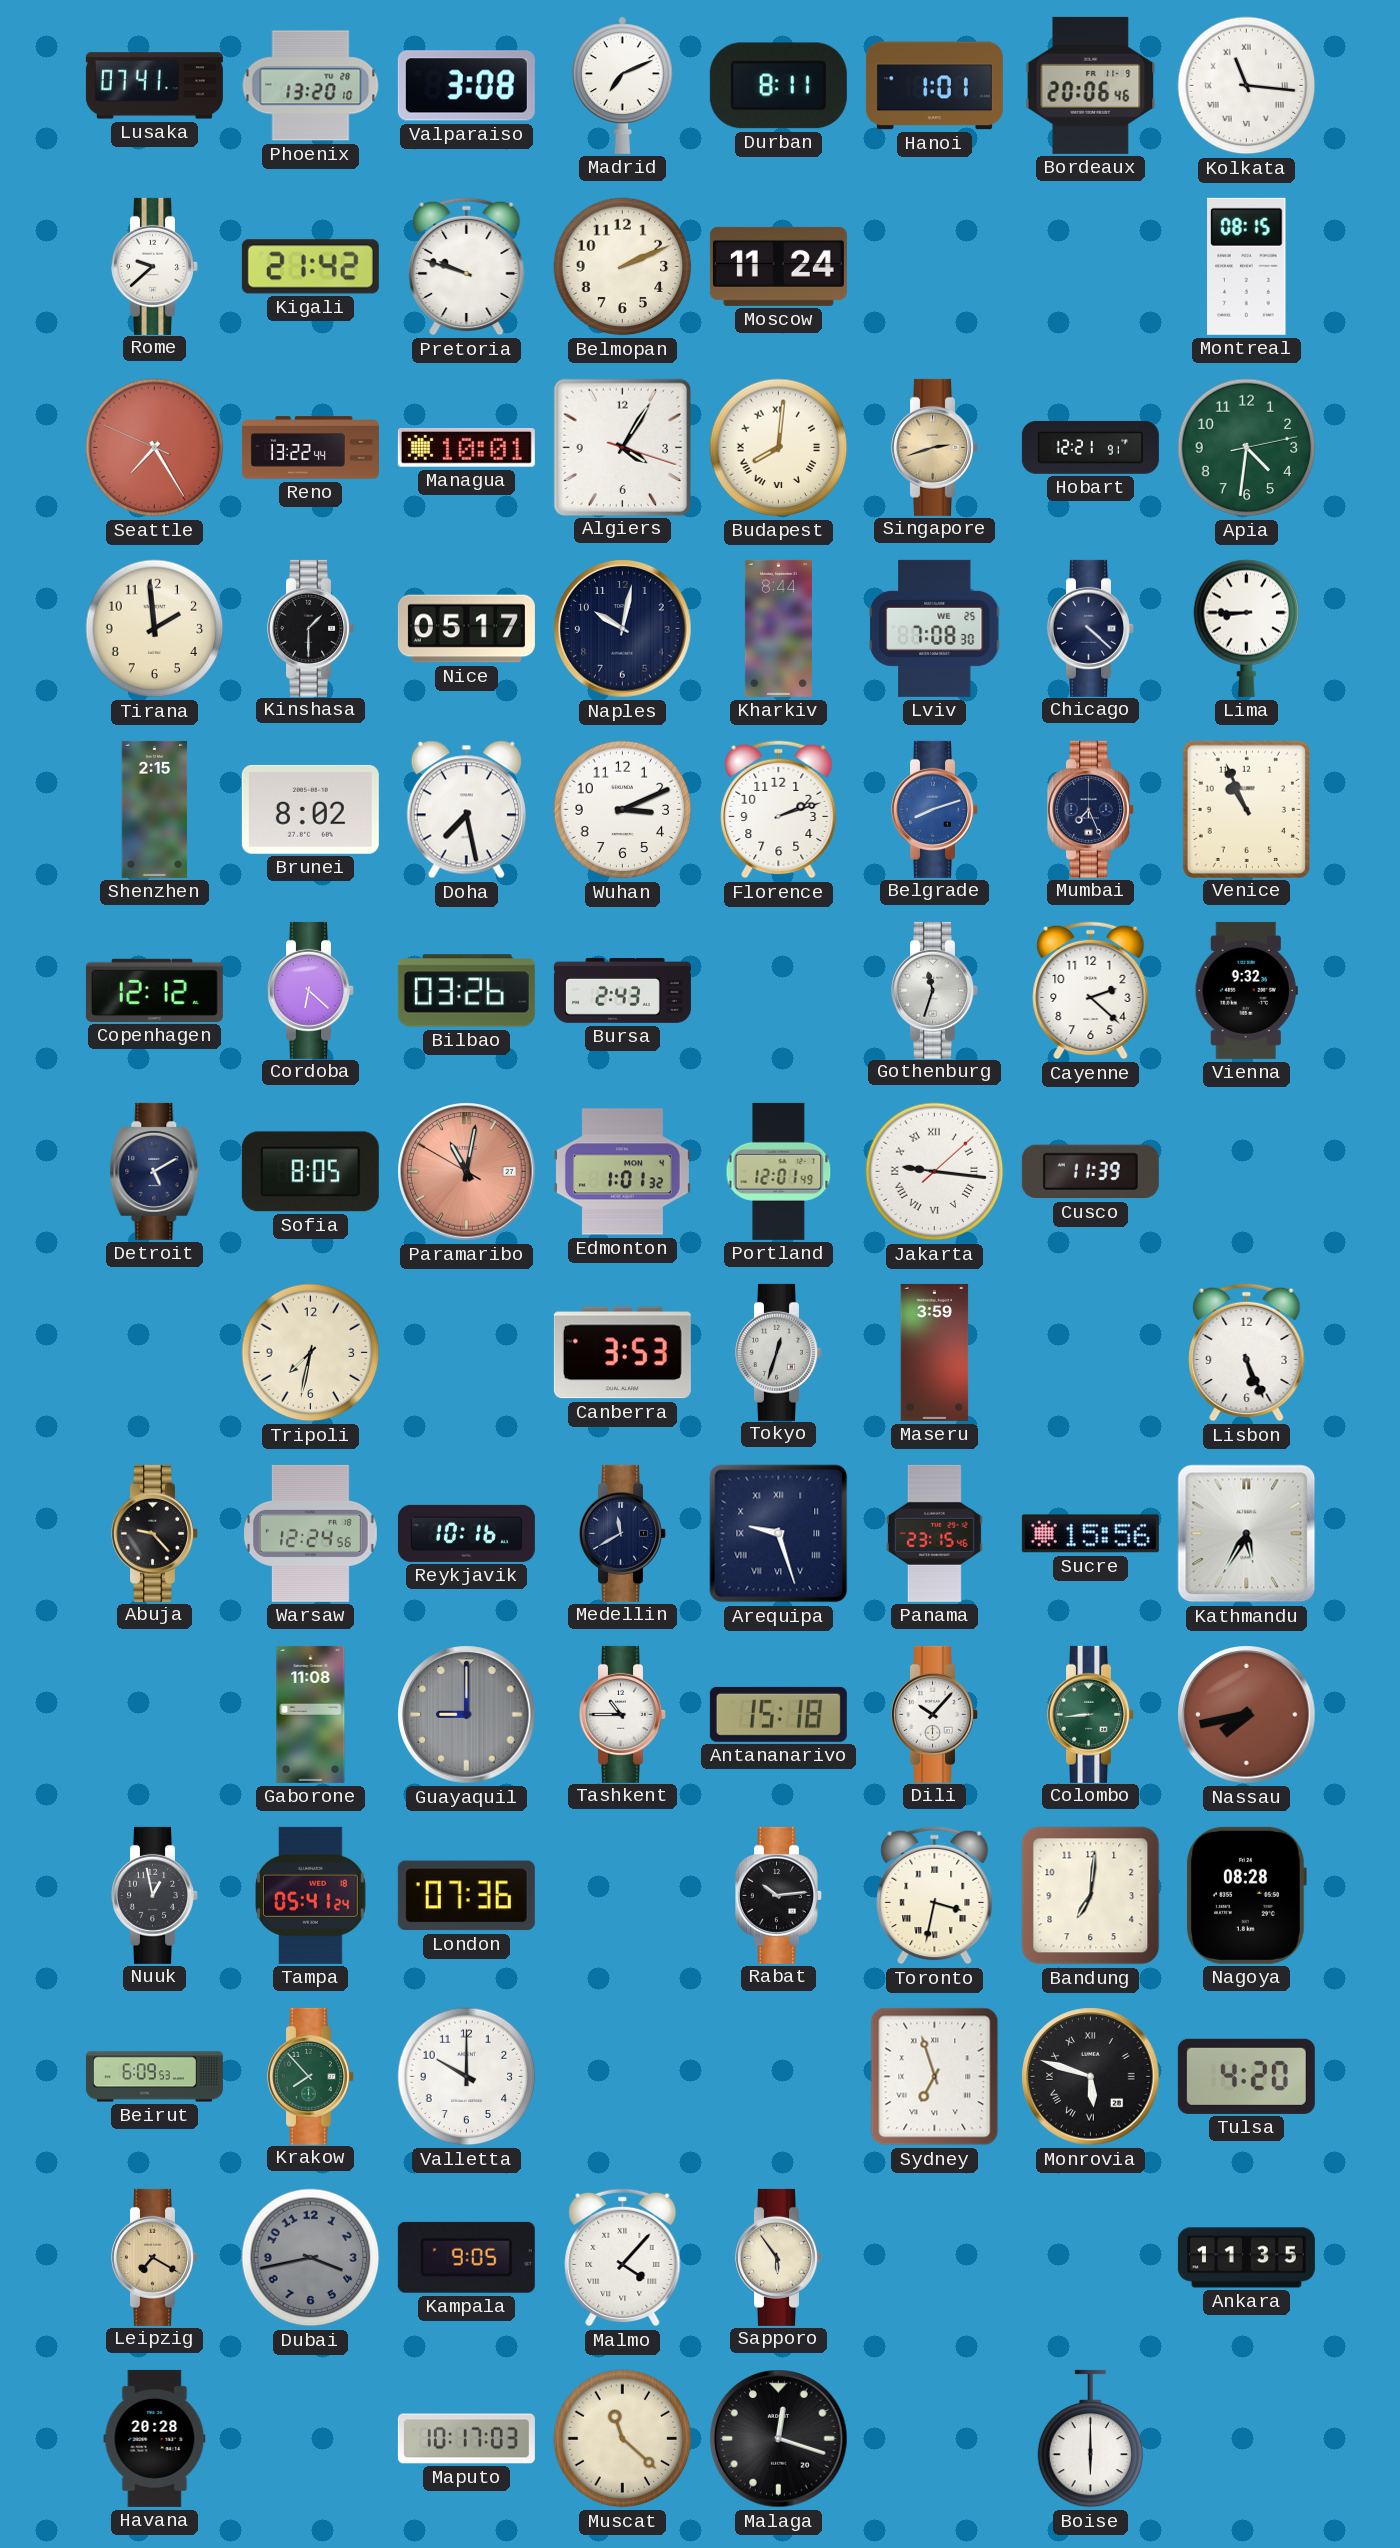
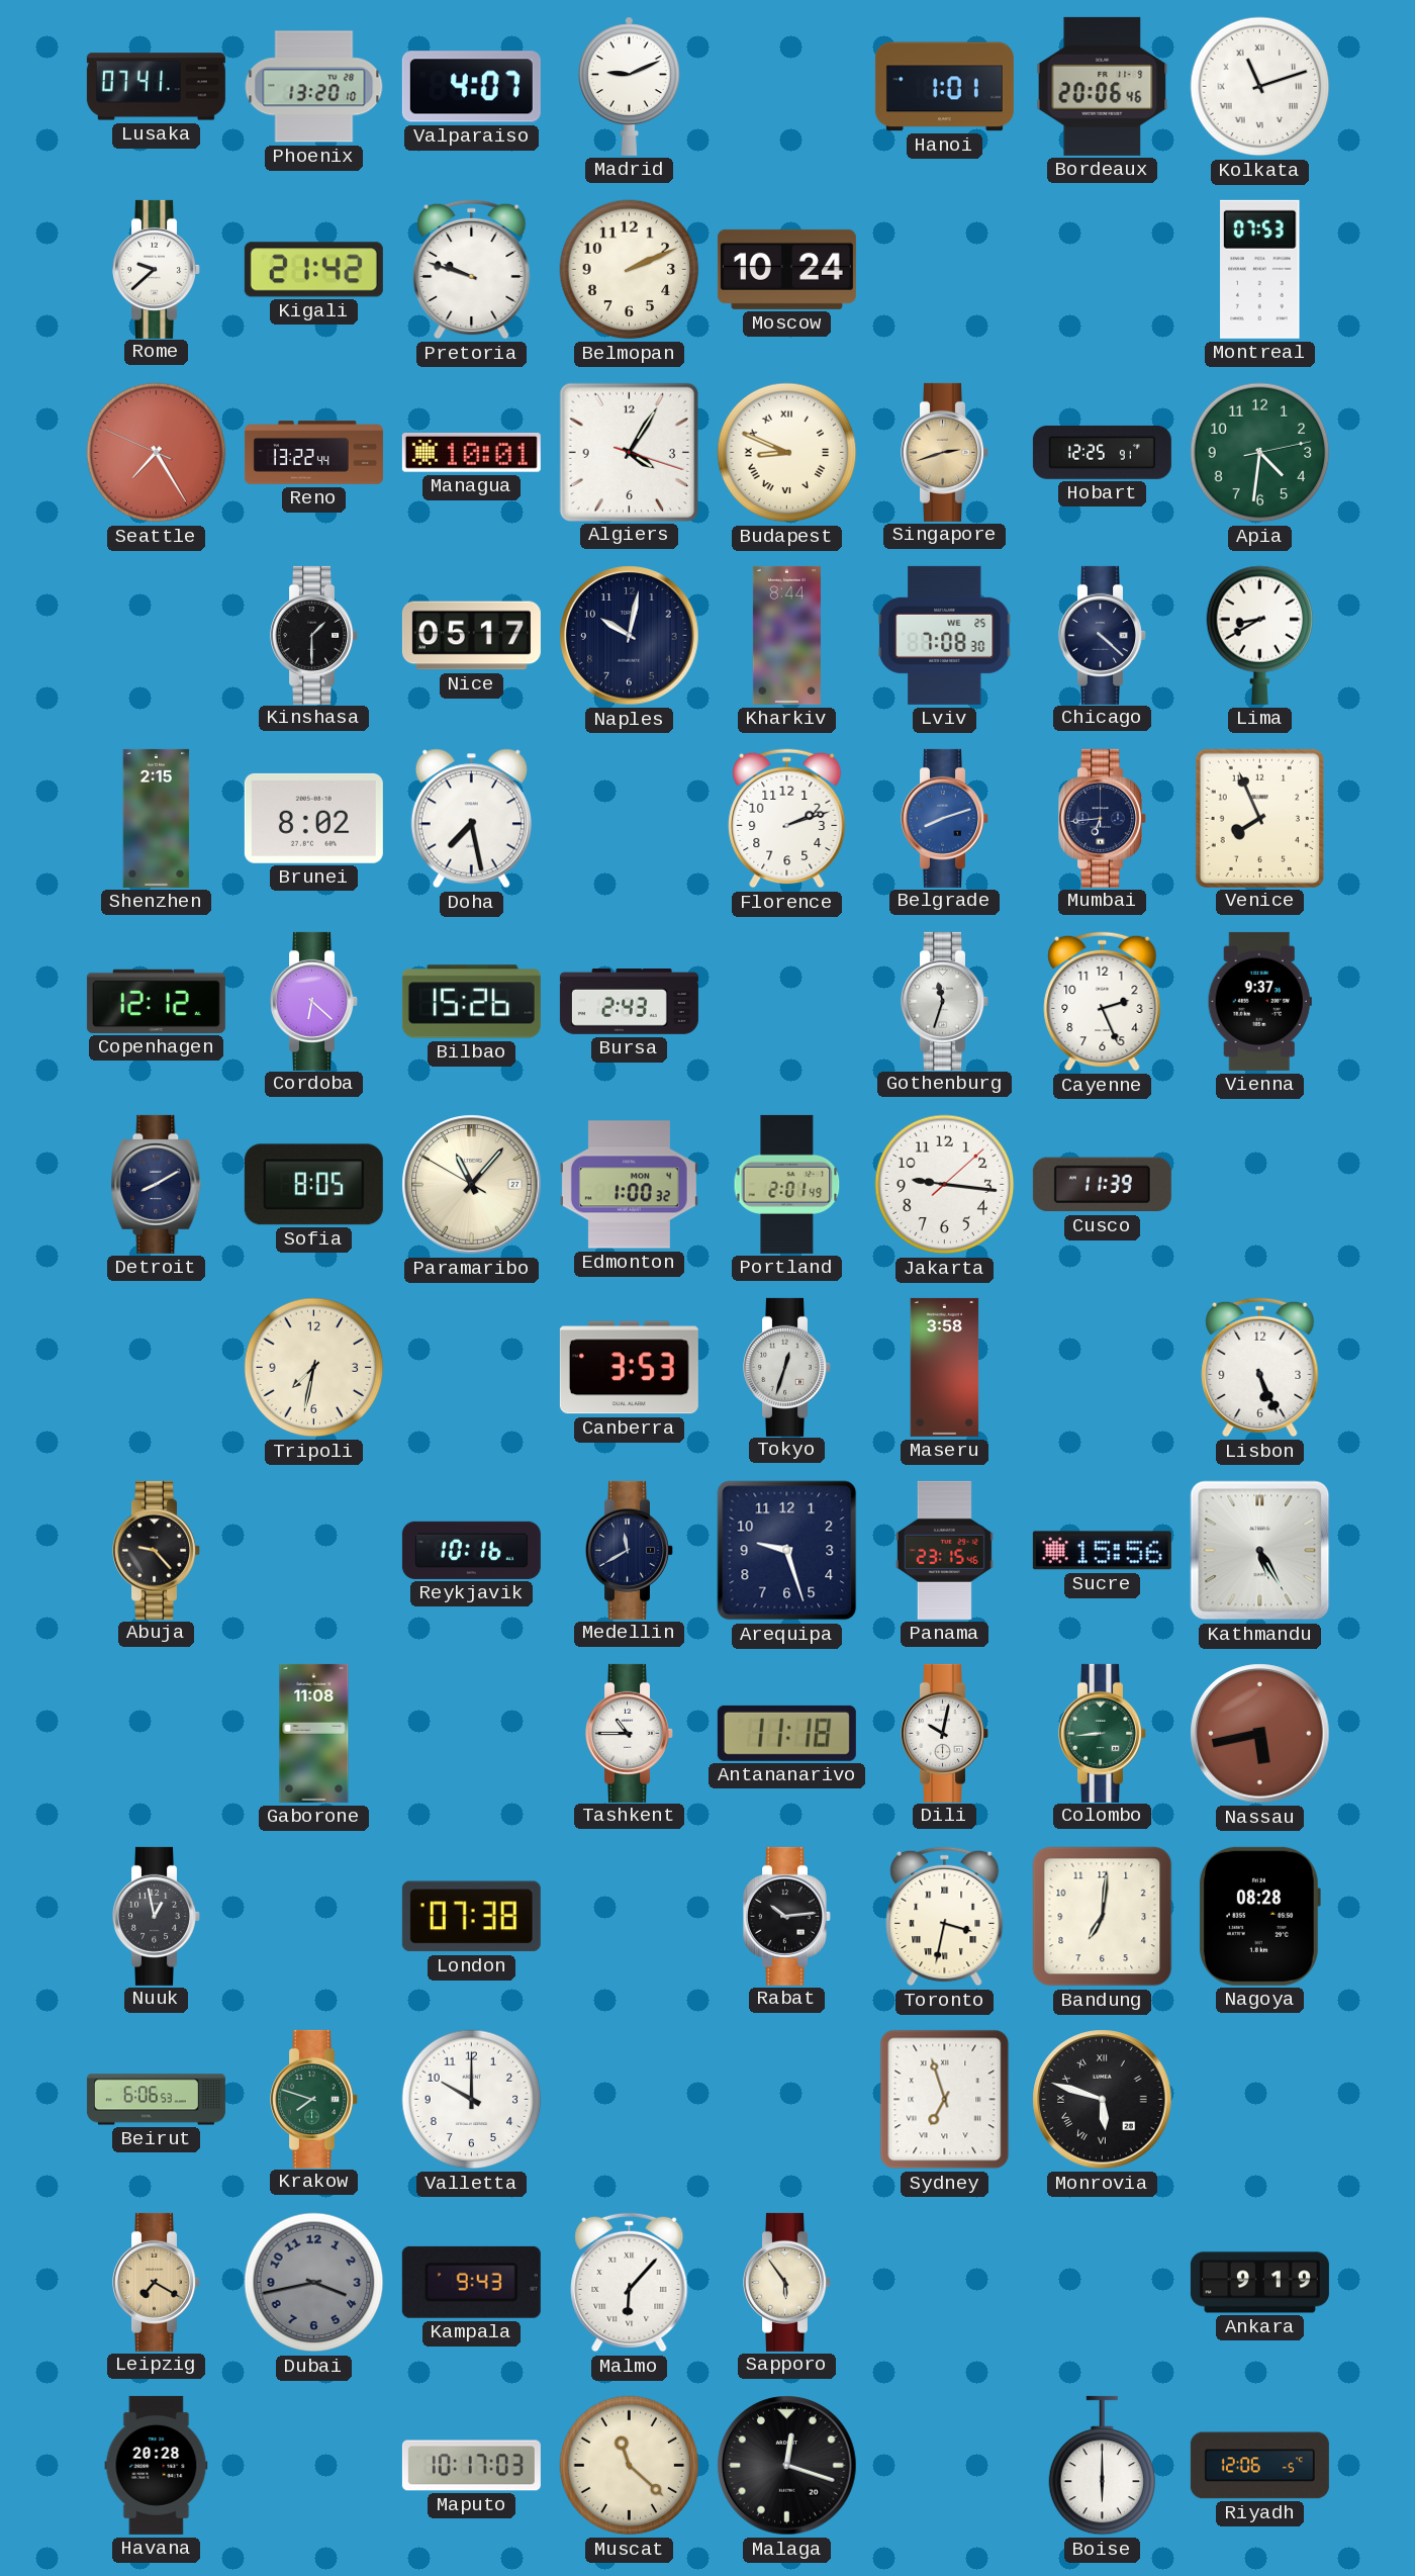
Valparaiso: 3:08 -> 4:07
Madrid: 7:11 -> 9:11
Durban: 8:11 -> none
Kolkata: 11:16 -> 11:12
Moscow: 11:24 -> 10:24
Montreal: 08:15 -> 07:53
Budapest: 8:01 -> 8:49
Hobart: 12:21 -> 12:25
Tirana: 1:59 -> none
Lima: 8:45 -> 8:40
Wuhan: 3:11 -> none
Mumbai: 7:26 -> 6:44
Venice: 10:56 -> 7:56
Bilbao: 03:26 -> 15:26
Cayenne: 2:22 -> 2:26
Vienna: 9:32 -> 9:37
Detroit: 5:10 -> 8:10
Paramaribo: 11:01 -> 11:06
Paramaribo dial: salmon -> cream
Edmonton: 1:01 -> 1:00
Portland: 12:01 -> 2:01
Jakarta numerals: Roman -> Arabic
Maseru: 3:59 -> 3:58
Warsaw: 12:24 -> none
Arequipa numerals: Roman -> Arabic
Kathmandu: 5:35 -> 5:25
Guayaquil: 9:00 -> none
Antananarivo: 15:18 -> 11:18
Dili: 10:07 -> 10:02
Nassau: 7:43 -> 5:43
Tampa: 05:41 -> none
London: 07:36 -> 07:38
Beirut: 6:09 -> 6:06
Krakow: 7:53 -> 7:48
Tulsa: 4:20 -> none
Kampala: 9:05 -> 9:43
Malmo: 4:07 -> 6:07
Ankara: 11:35 -> 9:19
Riyadh: none -> 12:06
